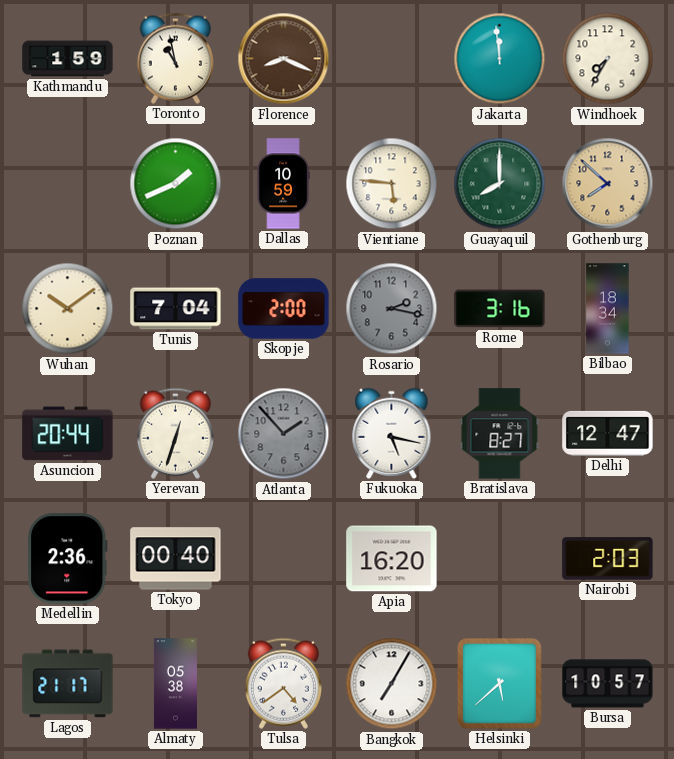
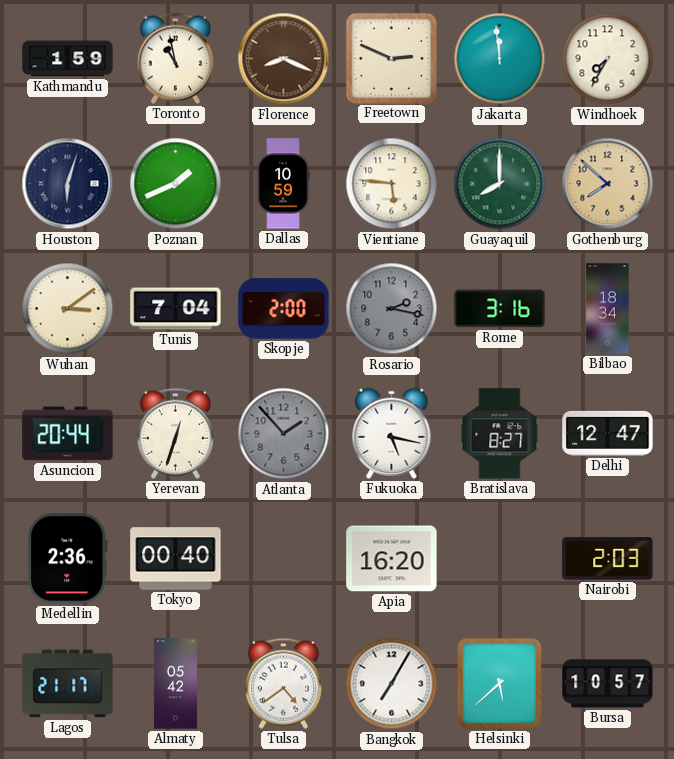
Freetown: none -> 2:49
Houston: none -> 6:03
Wuhan: 10:09 -> 3:09
Almaty: 05:38 -> 05:42
